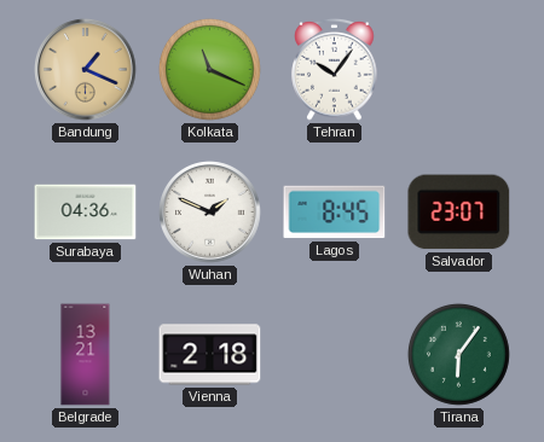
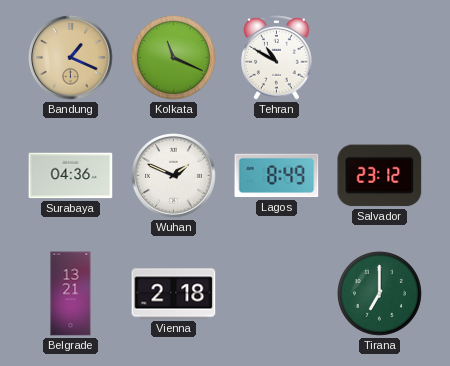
Tehran: 10:06 -> 10:50
Lagos: 8:45 -> 8:49
Salvador: 23:07 -> 23:12
Tirana: 6:06 -> 7:00
